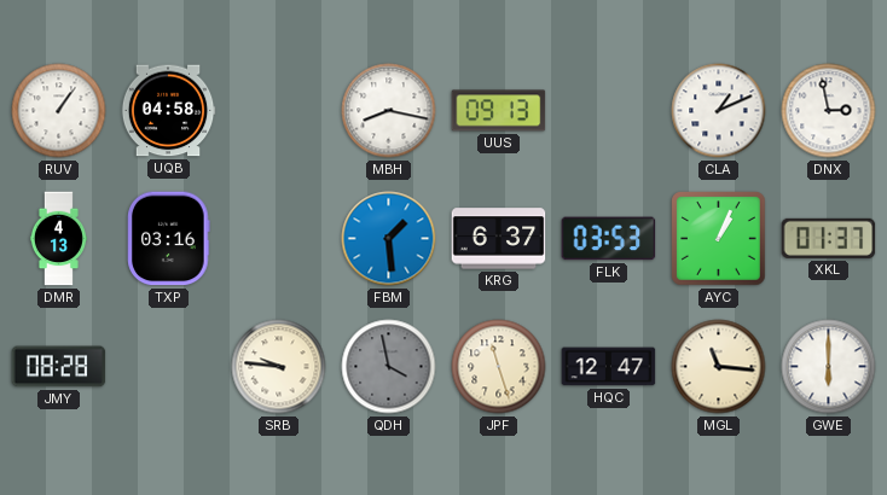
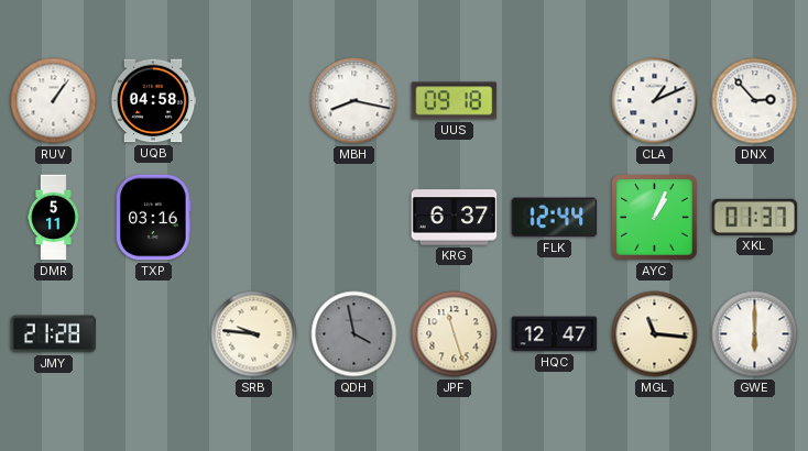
UUS: 09:13 -> 09:18
DNX: 2:58 -> 2:53
DMR: 4:13 -> 5:11
FBM: 1:29 -> none
FLK: 03:53 -> 12:44
JMY: 08:28 -> 21:28
